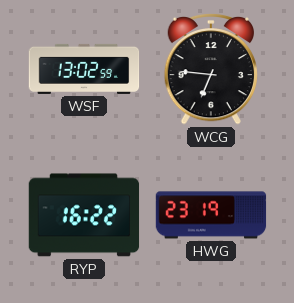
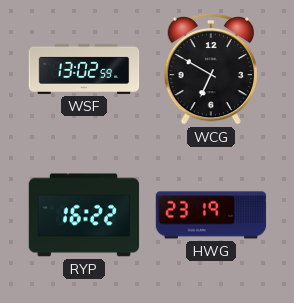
WCG: 6:46 -> 6:50
